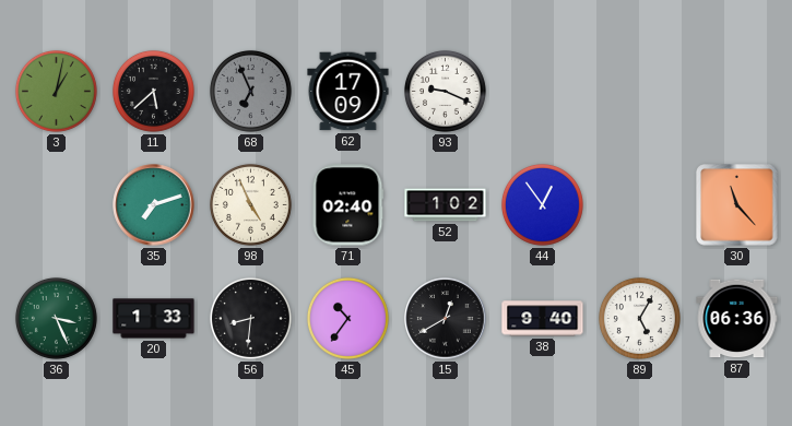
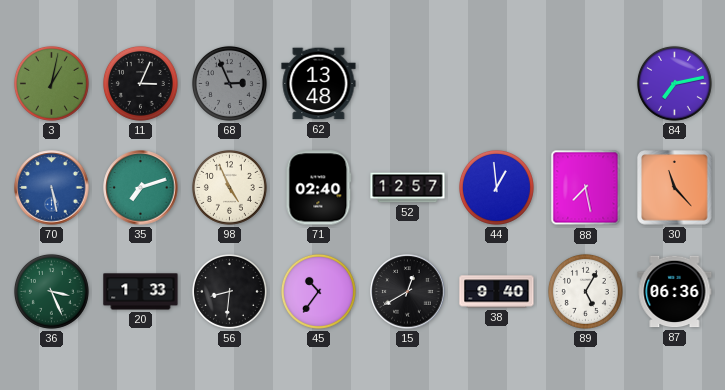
11: 5:38 -> 3:04
68: 6:56 -> 2:56
62: 17:09 -> 13:48
93: 9:19 -> none
84: none -> 7:13
70: none -> 5:28
52: 1:02 -> 12:57
44: 12:54 -> 12:59
88: none -> 7:28
